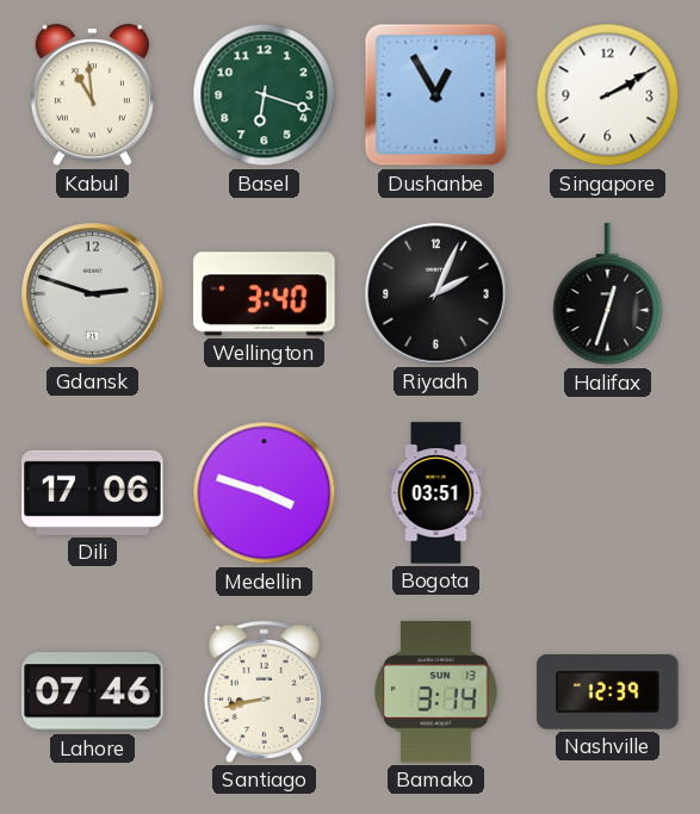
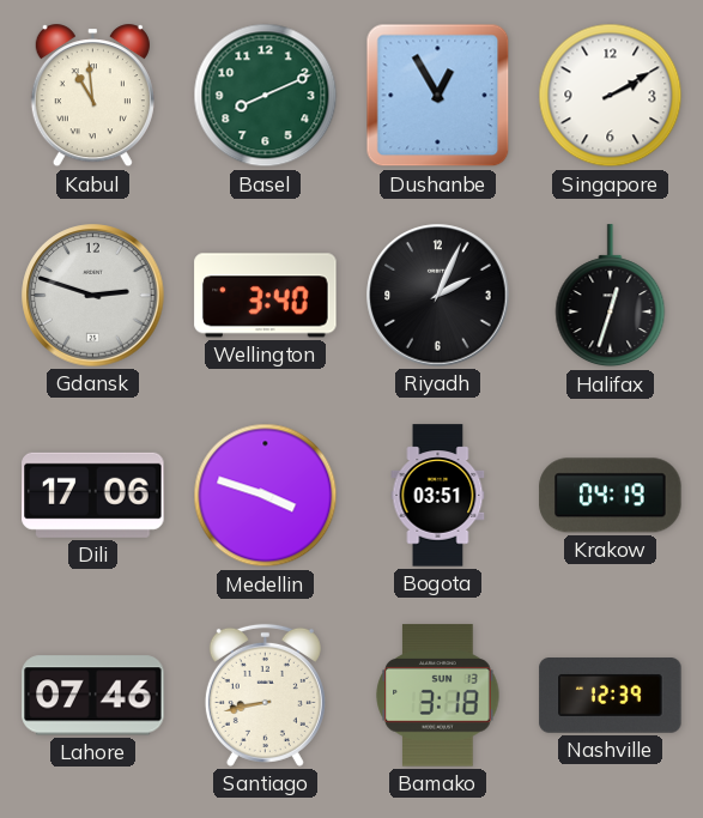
Basel: 6:18 -> 8:11
Krakow: none -> 04:19
Bamako: 3:14 -> 3:18
